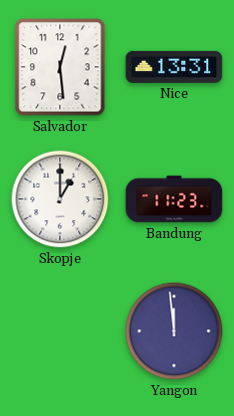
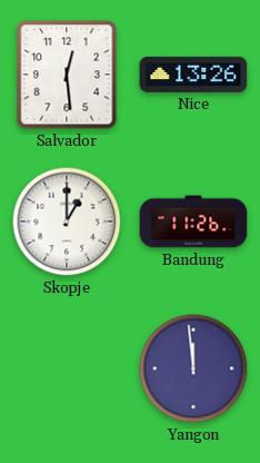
Nice: 13:31 -> 13:26
Bandung: 11:23 -> 11:26
